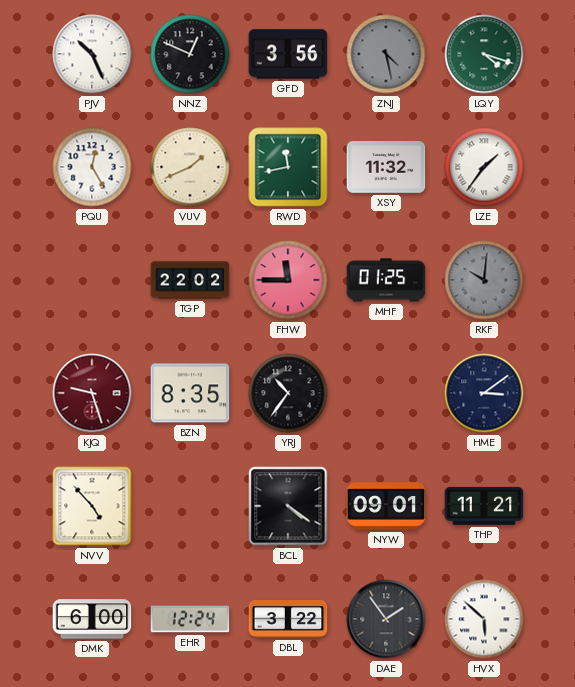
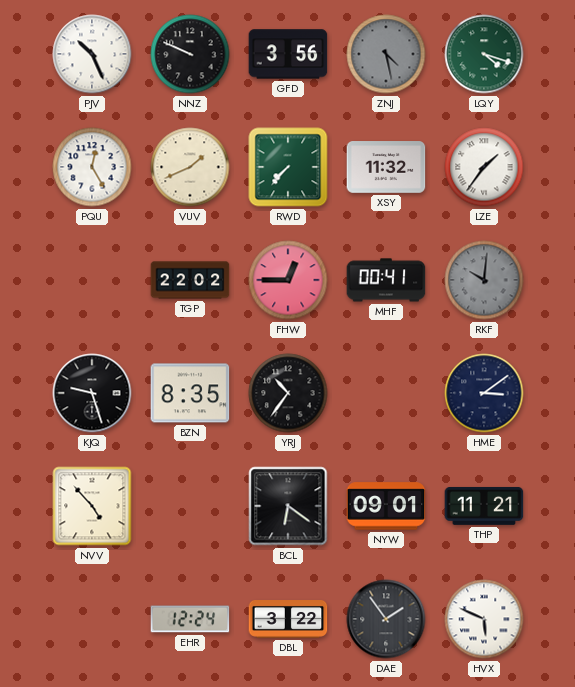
NNZ: 12:49 -> 9:49
RWD: 11:43 -> 7:37
FHW: 11:45 -> 12:45
MHF: 01:25 -> 00:41
KJQ dial: burgundy -> black
BCL: 4:21 -> 6:21
DMK: 6:00 -> none
HVX: 5:52 -> 5:49
